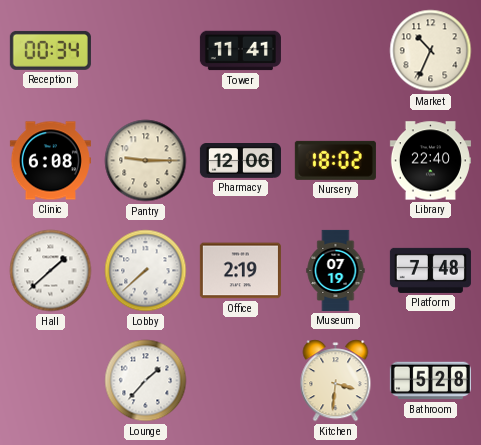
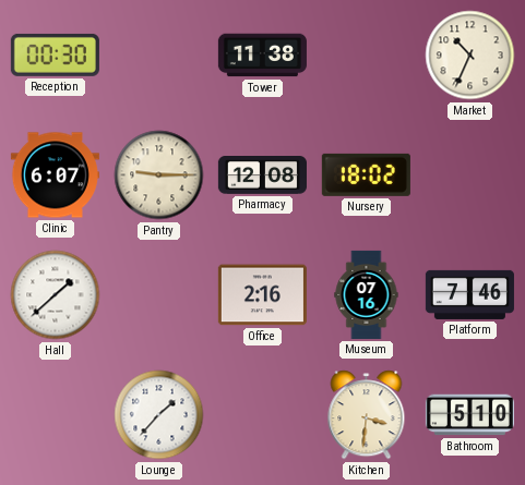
Reception: 00:34 -> 00:30
Tower: 11:41 -> 11:38
Clinic: 6:08 -> 6:07
Pharmacy: 12:06 -> 12:08
Library: 22:40 -> none
Lobby: 7:38 -> none
Office: 2:19 -> 2:16
Museum: 07:19 -> 07:16
Platform: 7:48 -> 7:46
Bathroom: 5:28 -> 5:10
